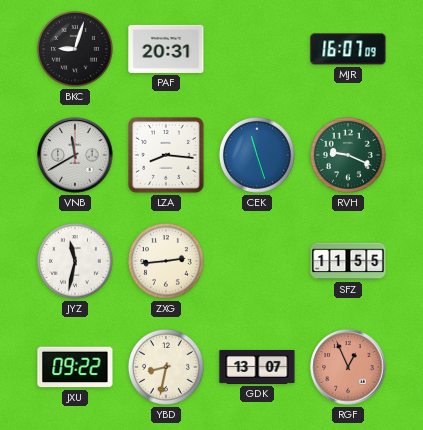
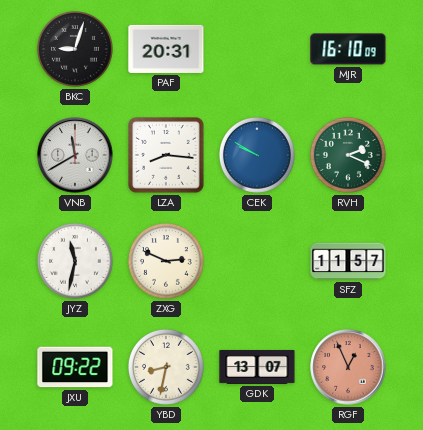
MJR: 16:07 -> 16:10
CEK: 11:27 -> 9:50
RVH: 9:19 -> 2:19
ZXG: 2:44 -> 2:49
SFZ: 11:55 -> 11:57
